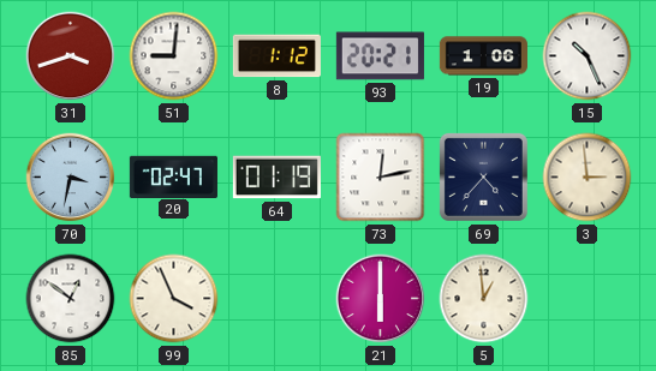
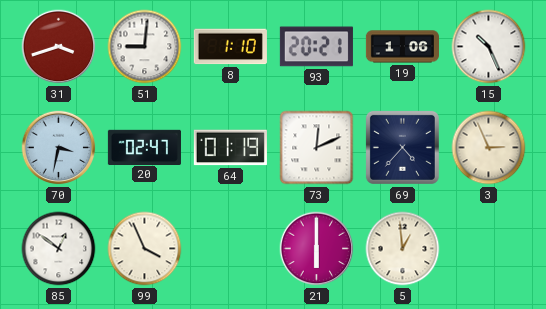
8: 1:12 -> 1:10
73: 12:13 -> 12:11
3: 2:59 -> 2:56
